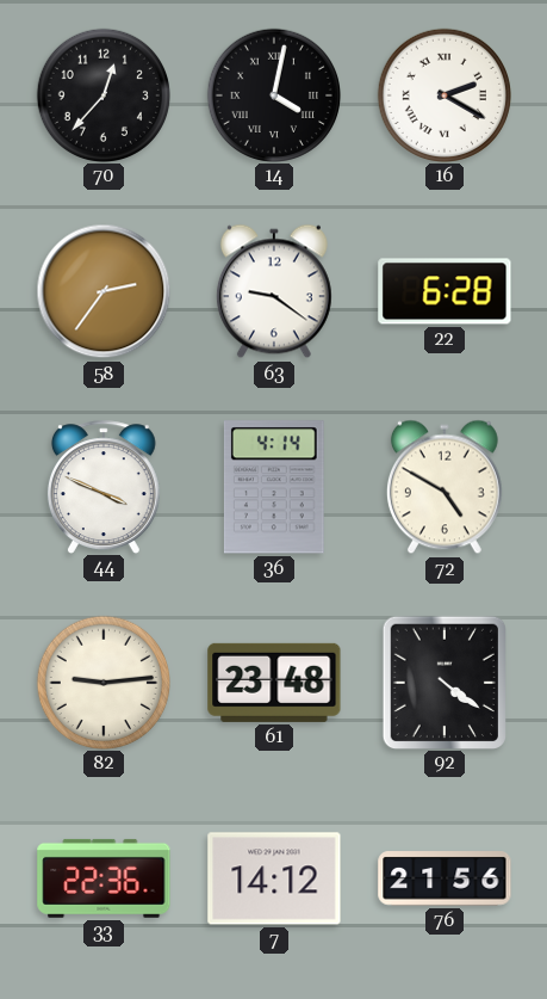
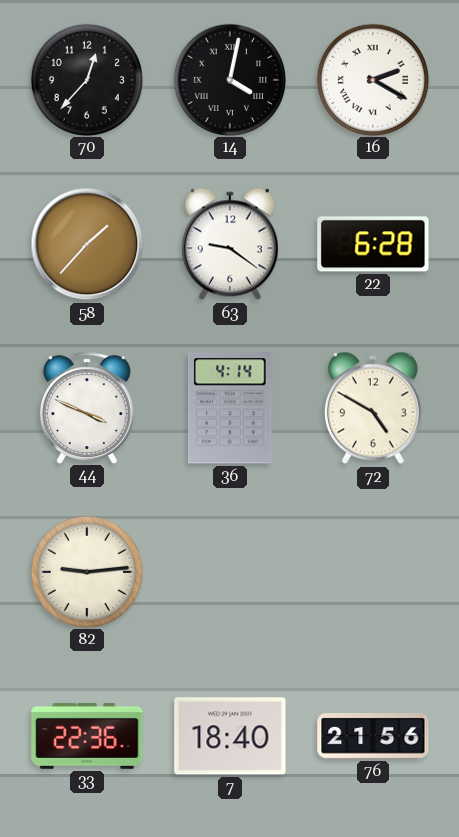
58: 2:36 -> 1:37
61: 23:48 -> none
92: 4:21 -> none
7: 14:12 -> 18:40
